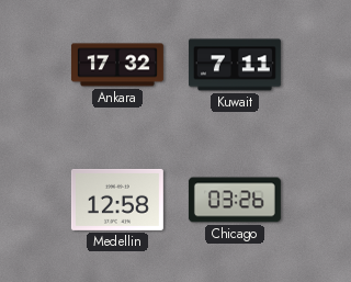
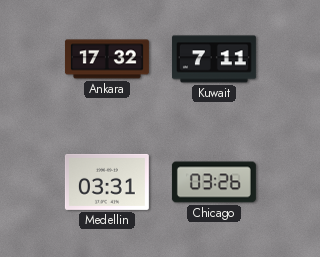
Medellin: 12:58 -> 03:31
